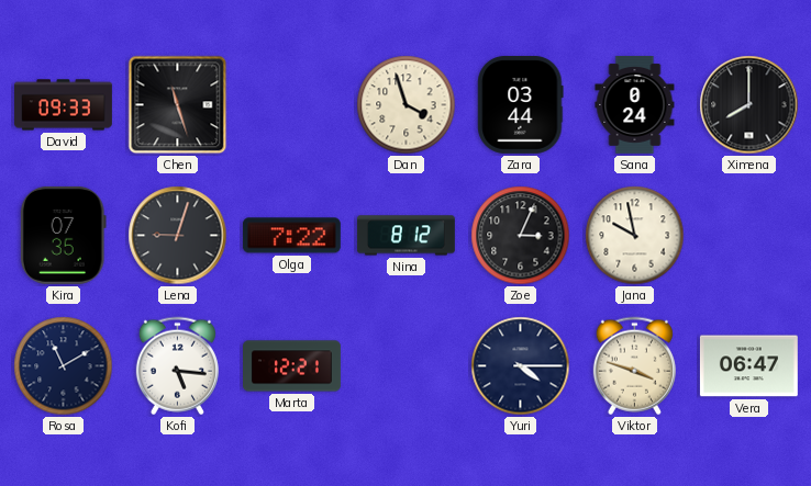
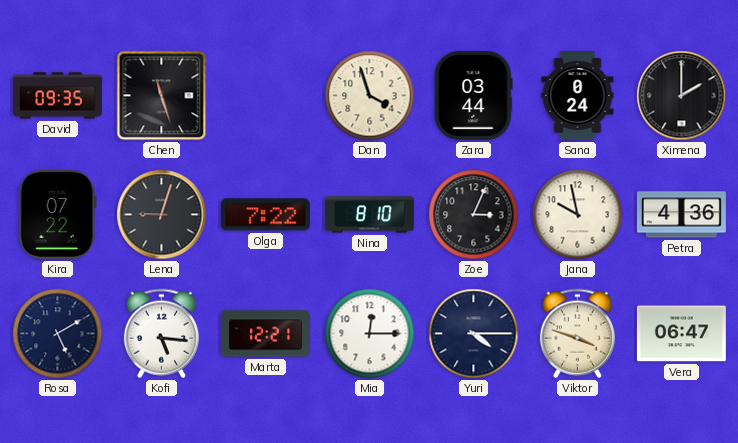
David: 09:33 -> 09:35
Ximena: 8:00 -> 2:00
Kira: 07:35 -> 07:22
Nina: 8:12 -> 8:10
Petra: none -> 4:36
Rosa: 11:10 -> 5:10
Mia: none -> 12:15
